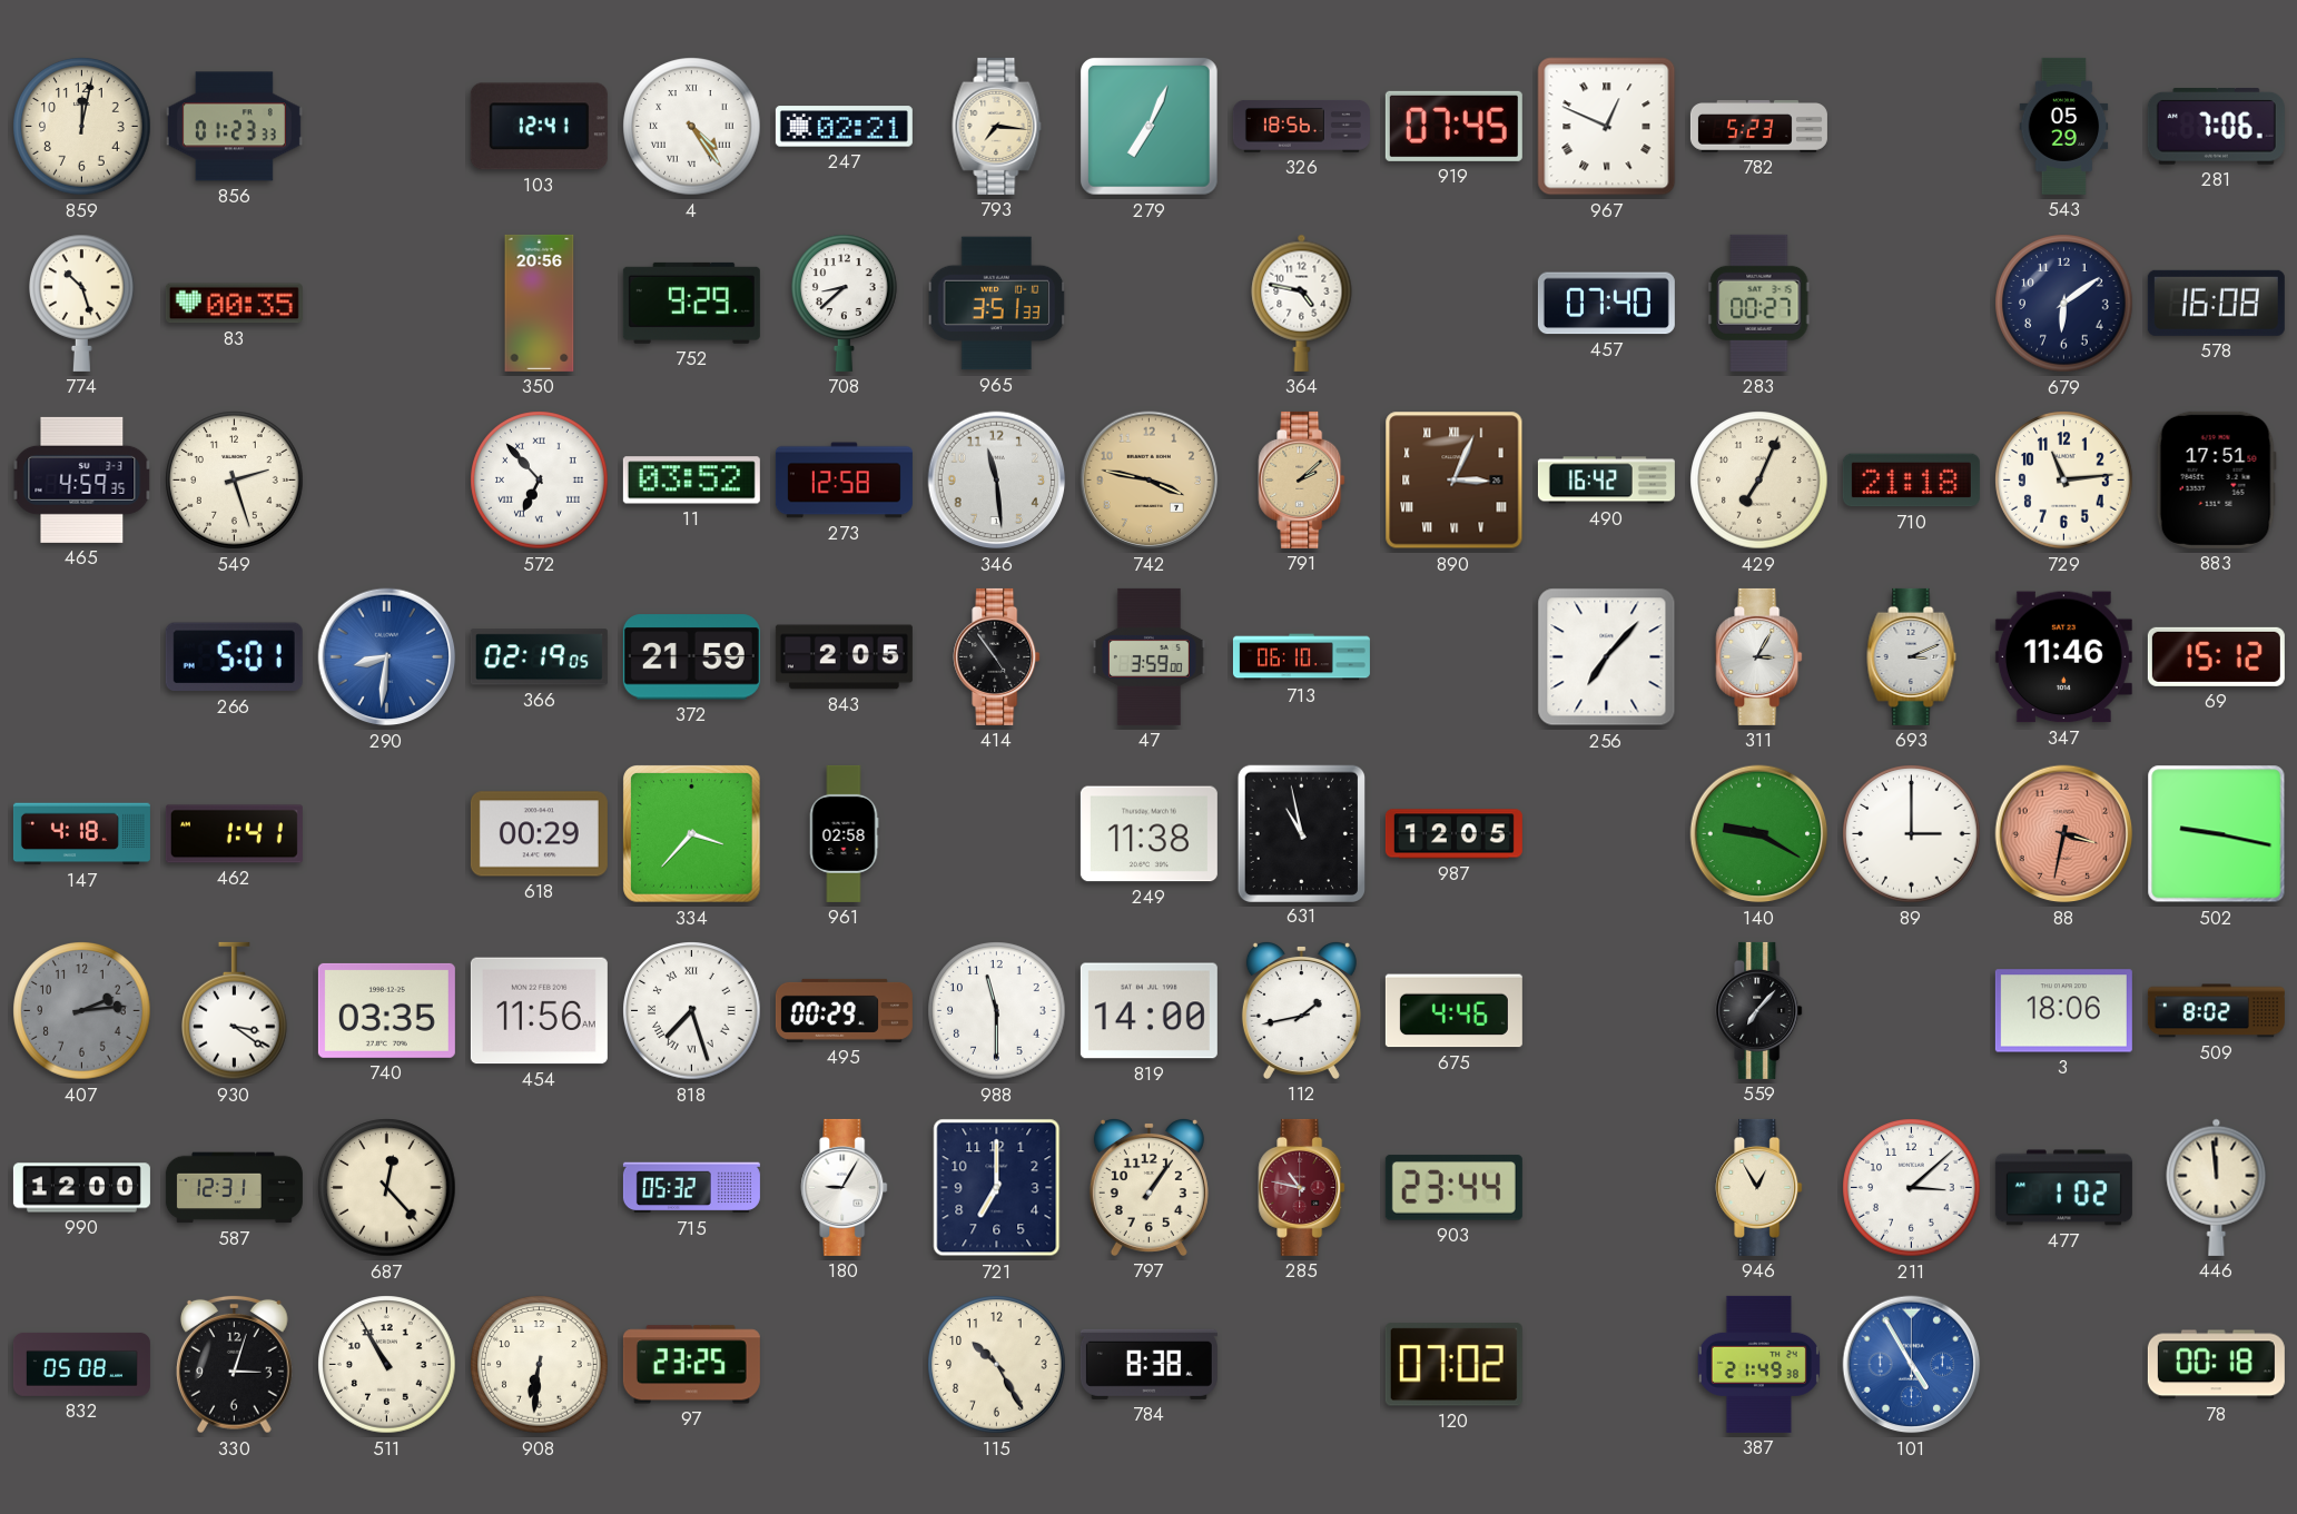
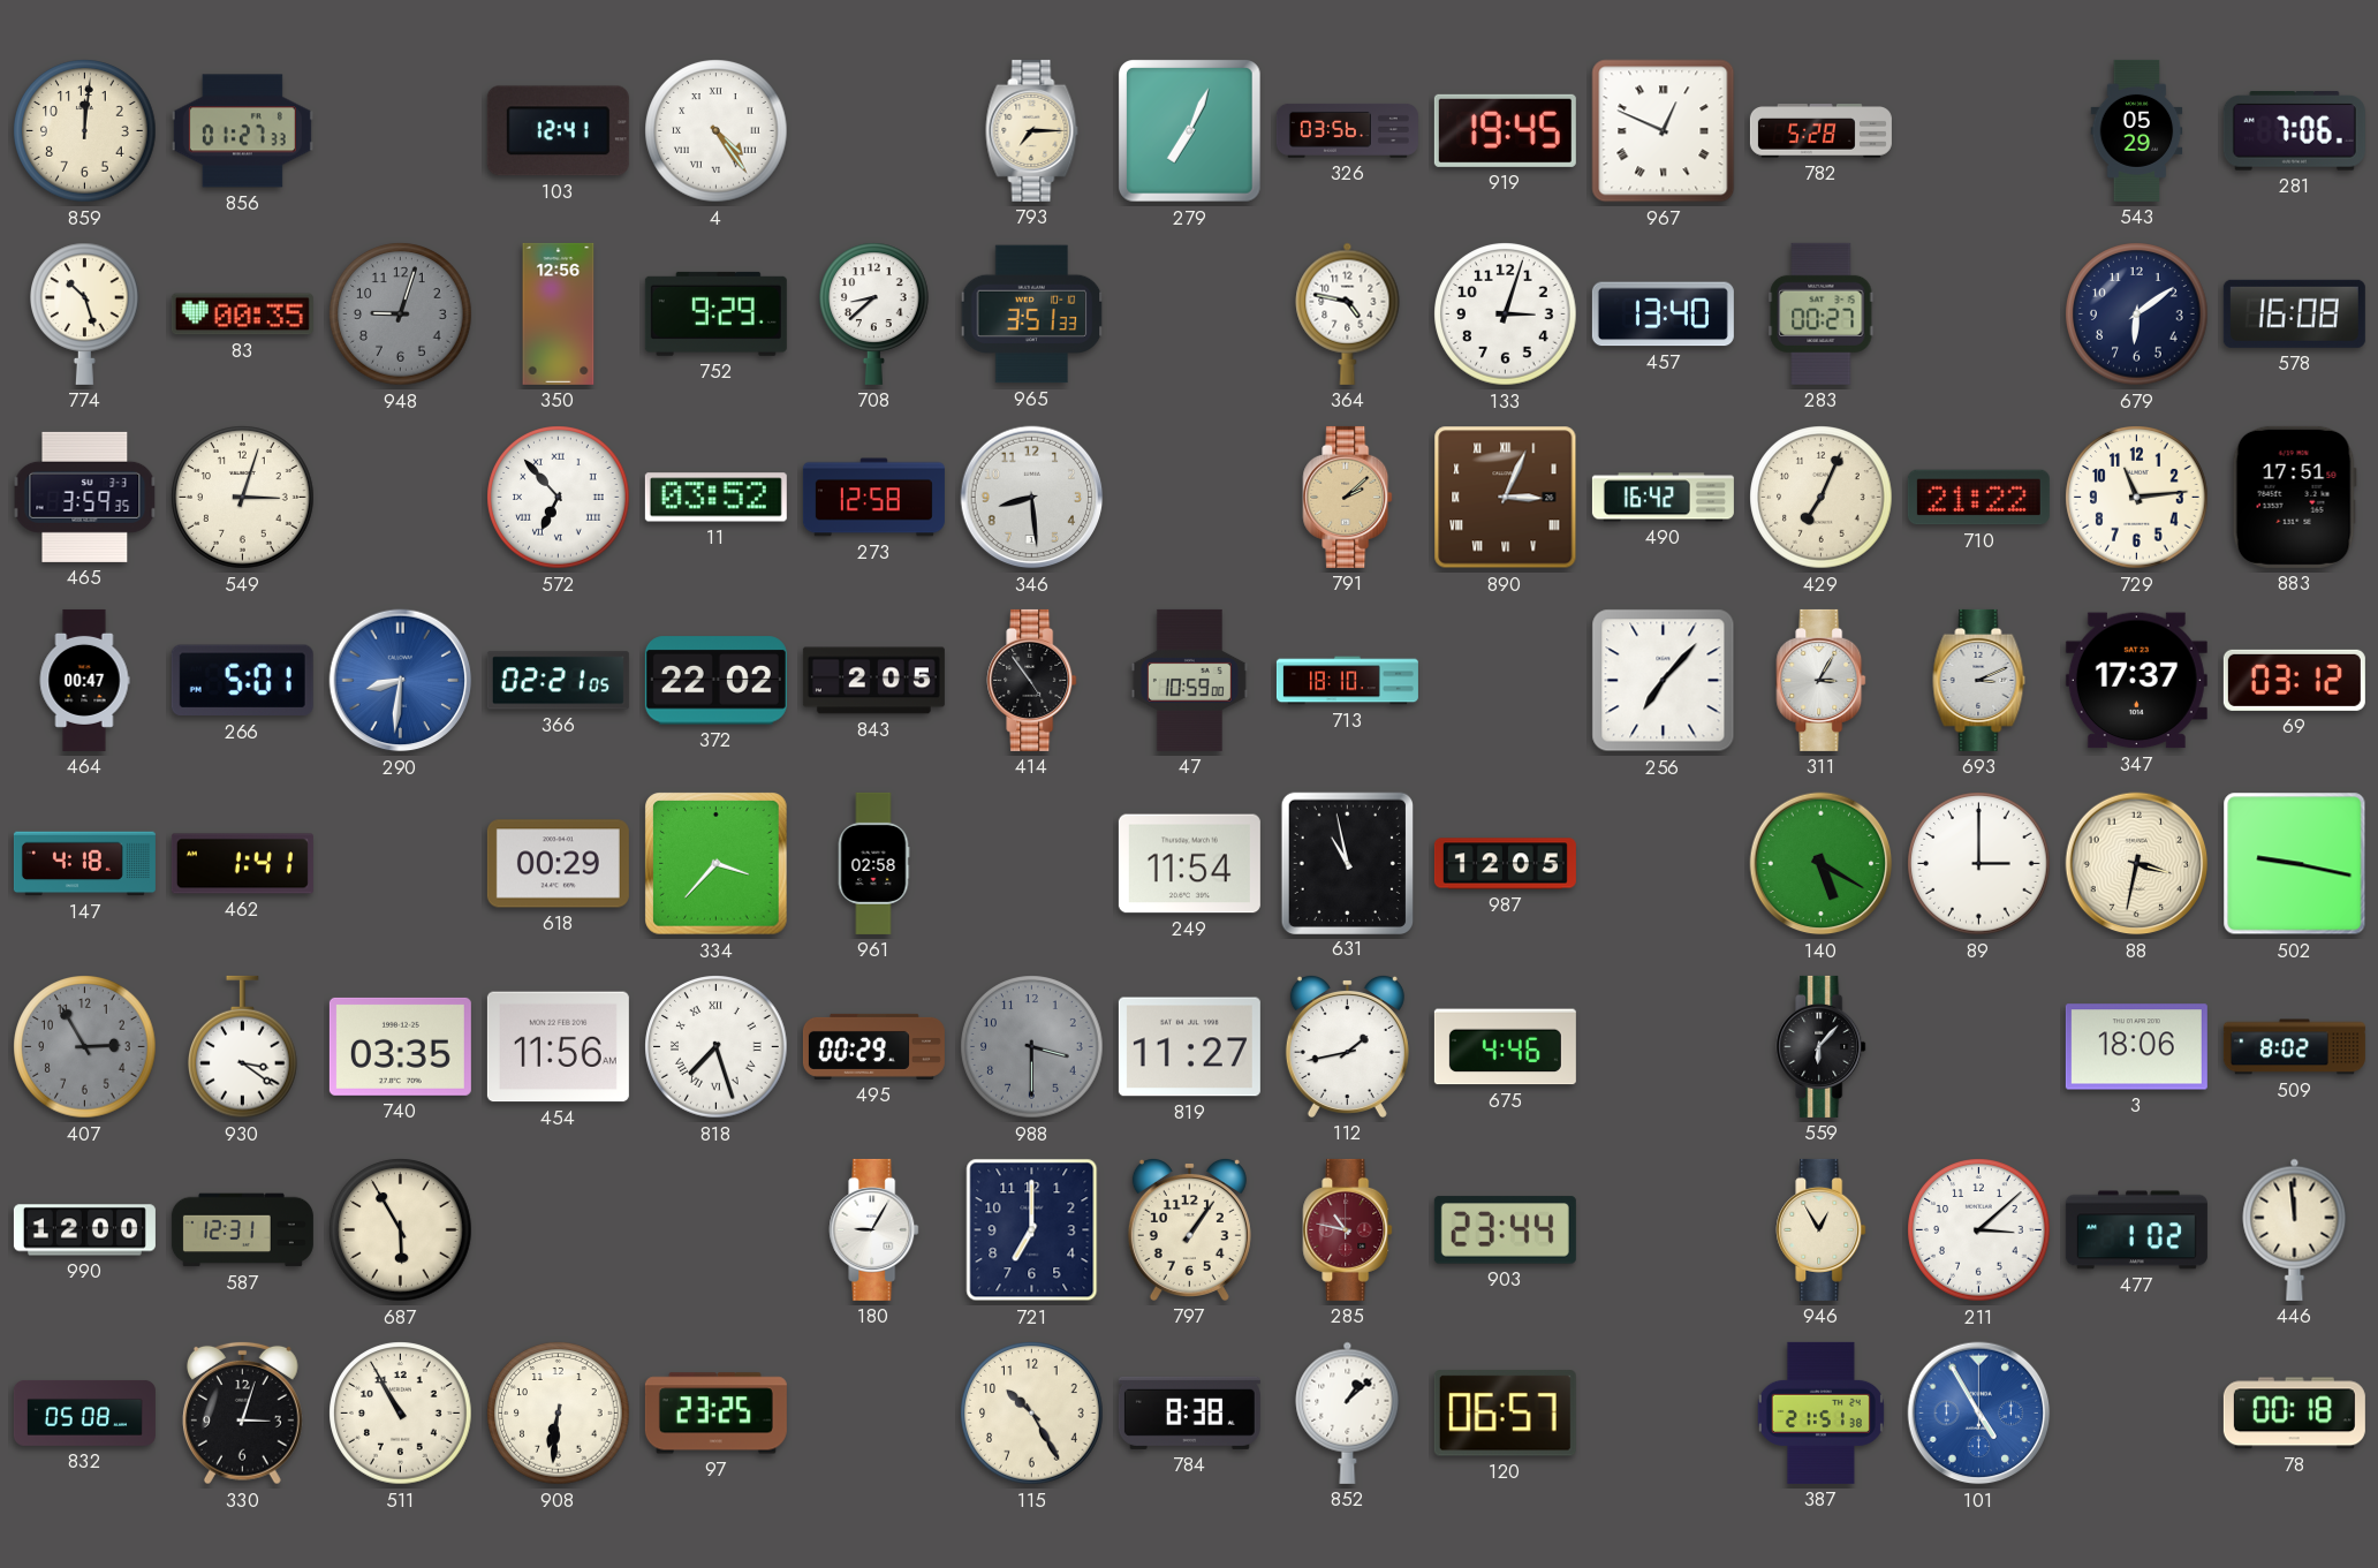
859: 12:02 -> 12:01
856: 01:23 -> 01:27
247: 02:21 -> none
793: 7:16 -> 7:15
326: 18:56 -> 03:56
919: 07:45 -> 19:45
782: 5:23 -> 5:28
948: none -> 9:03
350: 20:56 -> 12:56
133: none -> 3:03
457: 07:40 -> 13:40
465: 4:59 -> 3:59
549: 2:27 -> 3:03
346: 11:29 -> 8:29
742: 3:47 -> none
710: 21:18 -> 21:22
464: none -> 00:47
366: 02:19 -> 02:21
372: 21:59 -> 22:02
47: 3:59 -> 10:59
713: 06:10 -> 18:10
347: 11:46 -> 17:37
69: 15:12 -> 03:12
249: 11:38 -> 11:54
140: 9:20 -> 5:20
88 dial: salmon -> cream
407: 2:14 -> 2:55
988: 11:30 -> 3:30
988 dial: white -> grey
819: 14:00 -> 11:27
559: 7:07 -> 6:07
687: 12:23 -> 5:55
715: 05:32 -> none
852: none -> 1:08
120: 07:02 -> 06:57
387: 21:49 -> 21:51
